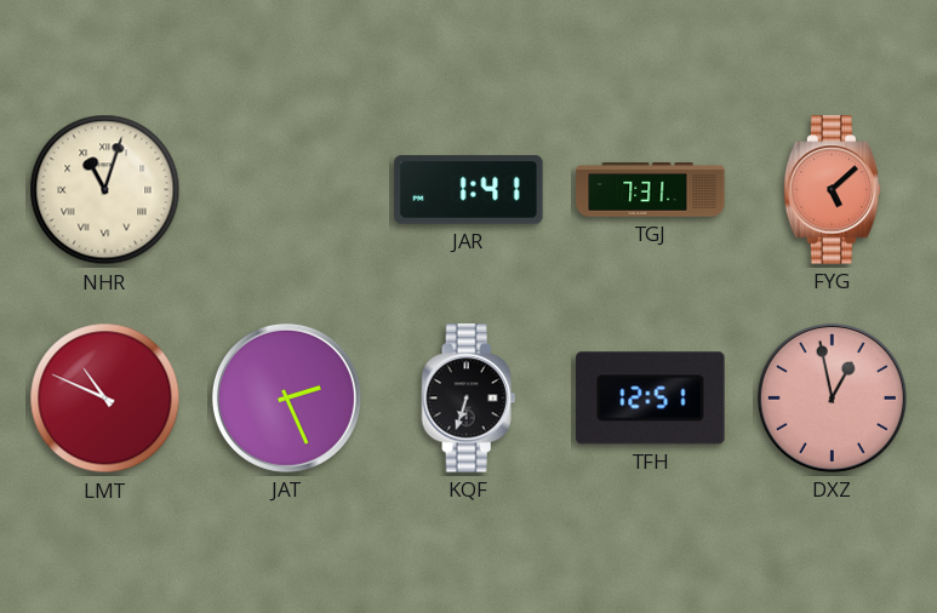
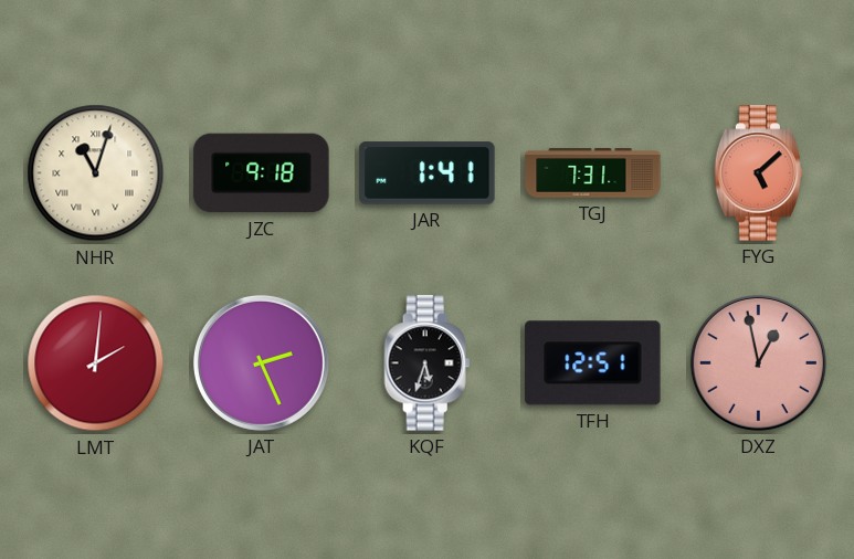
JZC: none -> 9:18
LMT: 10:49 -> 2:01
KQF: 6:33 -> 5:33
